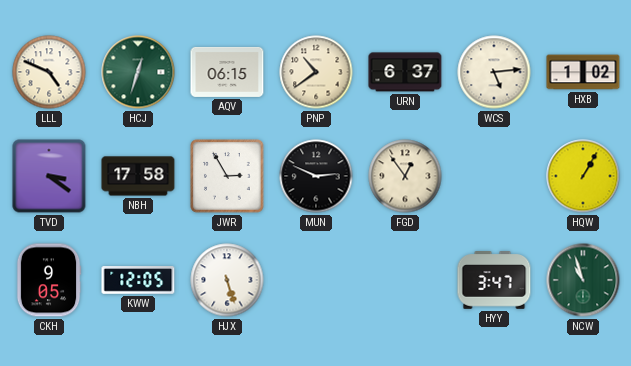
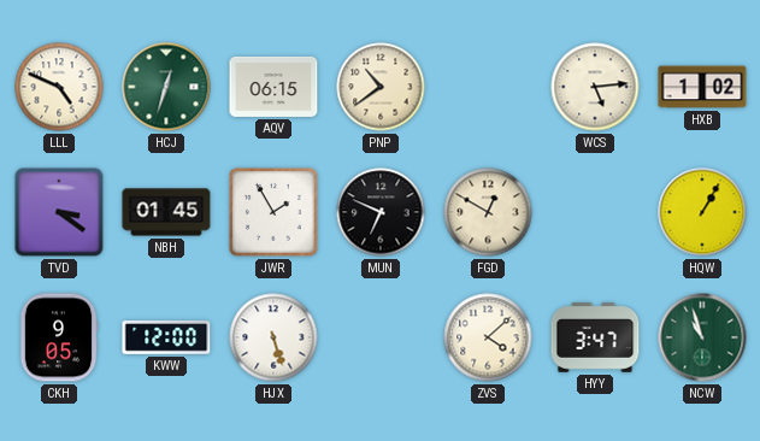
URN: 6:37 -> none
NBH: 17:58 -> 01:45
JWR: 2:55 -> 1:55
MUN: 2:49 -> 6:49
FGD: 12:54 -> 12:50
KWW: 12:05 -> 12:00
ZVS: none -> 4:08
